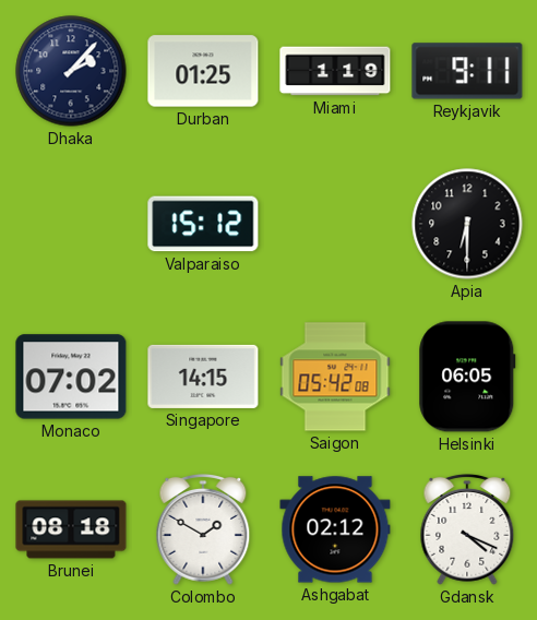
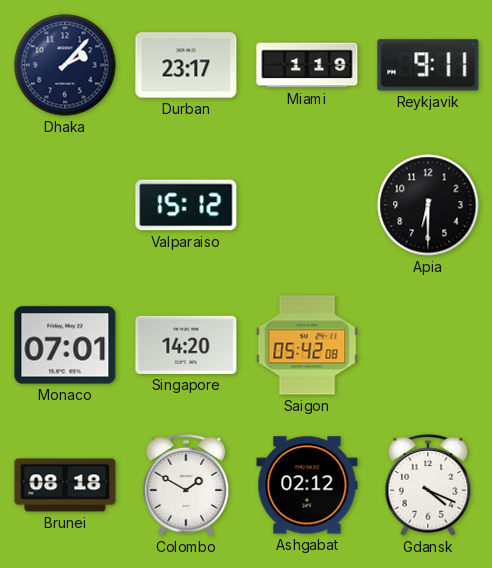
Durban: 01:25 -> 23:17
Monaco: 07:02 -> 07:01
Singapore: 14:15 -> 14:20
Helsinki: 06:05 -> none
